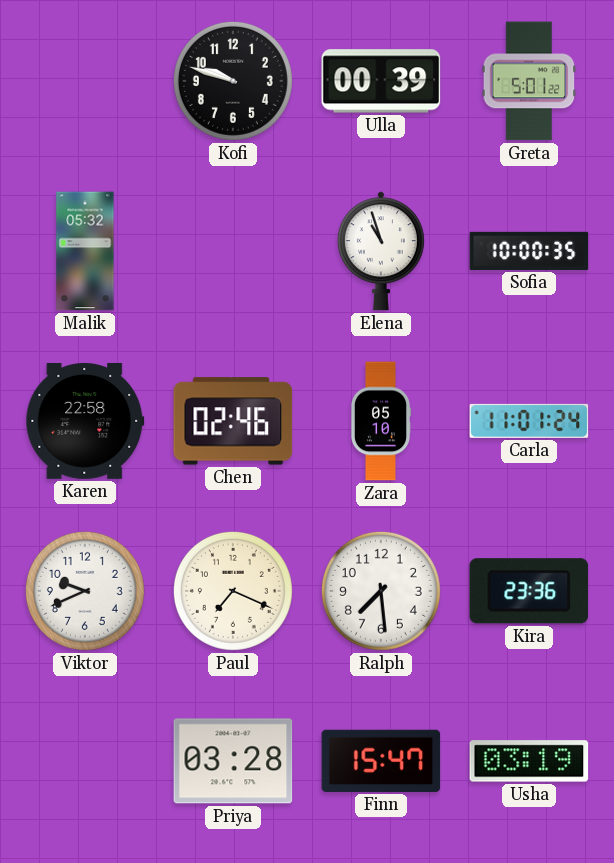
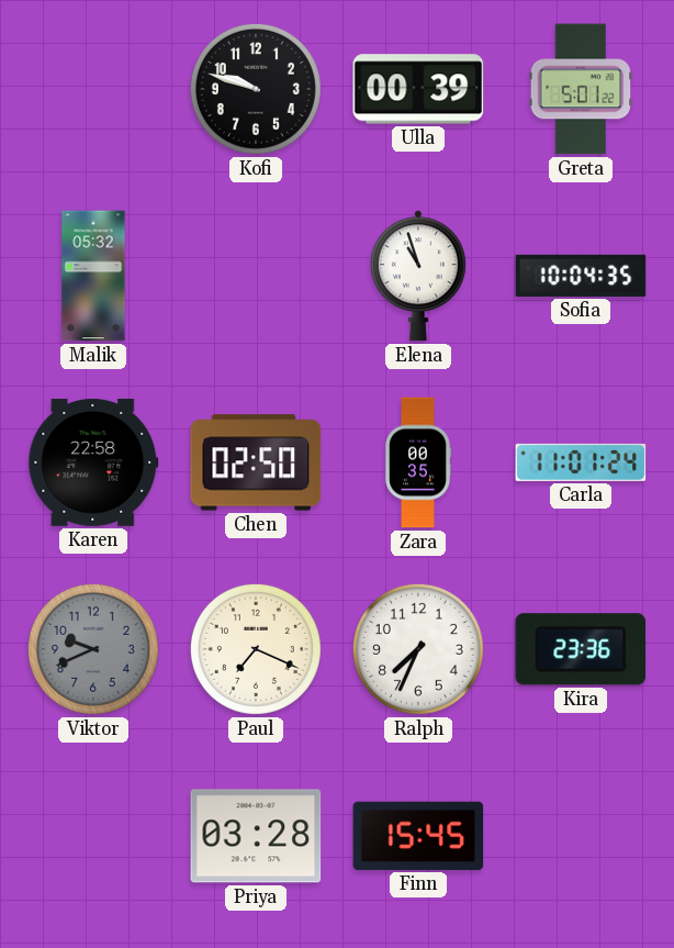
Sofia: 10:00 -> 10:04
Chen: 02:46 -> 02:50
Zara: 05:10 -> 00:35
Viktor dial: white -> grey
Ralph: 7:29 -> 7:34
Finn: 15:47 -> 15:45
Usha: 03:19 -> none
